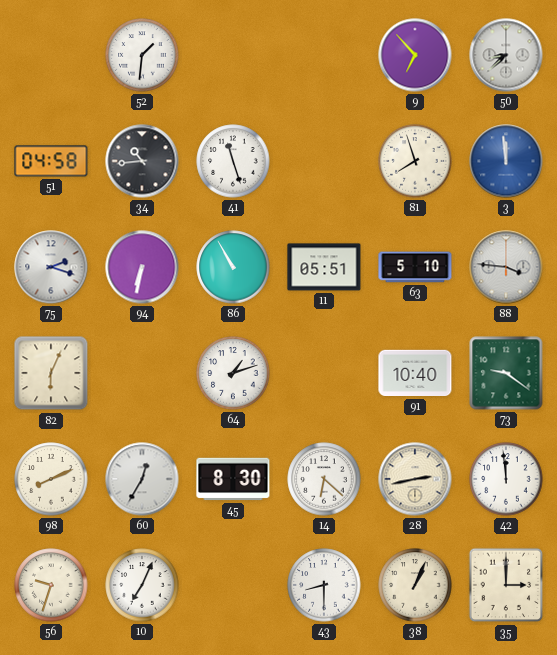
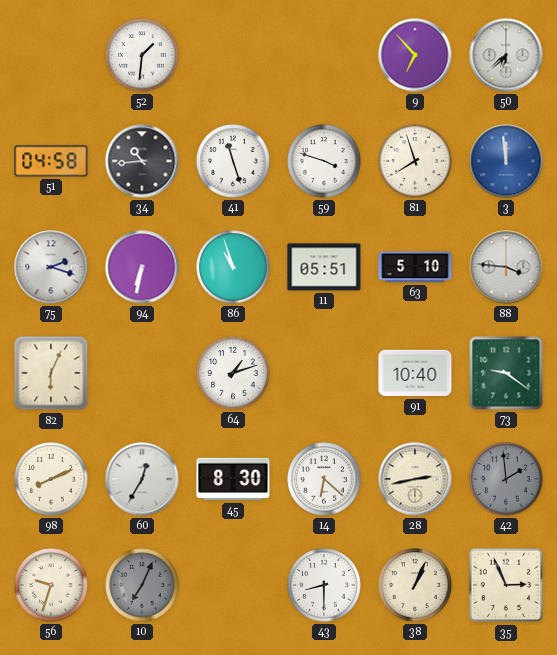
50: 8:38 -> 6:38
59: none -> 3:48
86: 10:55 -> 10:57
42: 11:59 -> 1:59
42 dial: white -> grey
10 dial: white -> grey
35: 3:00 -> 2:56
